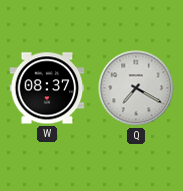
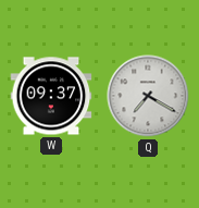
W: 08:37 -> 09:37
